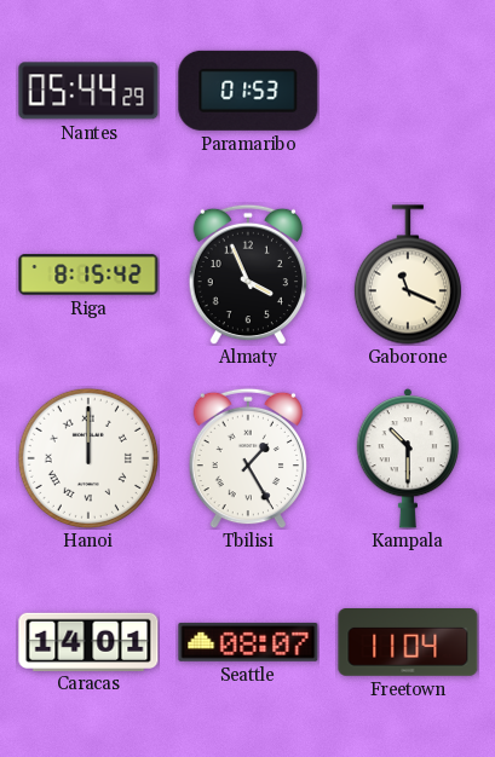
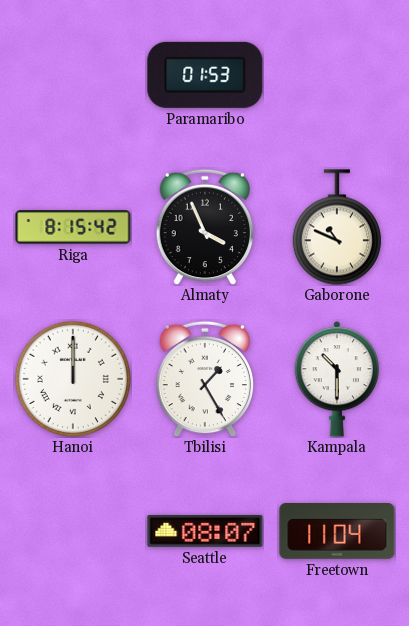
Nantes: 05:44 -> none
Gaborone: 11:19 -> 10:49
Caracas: 14:01 -> none
